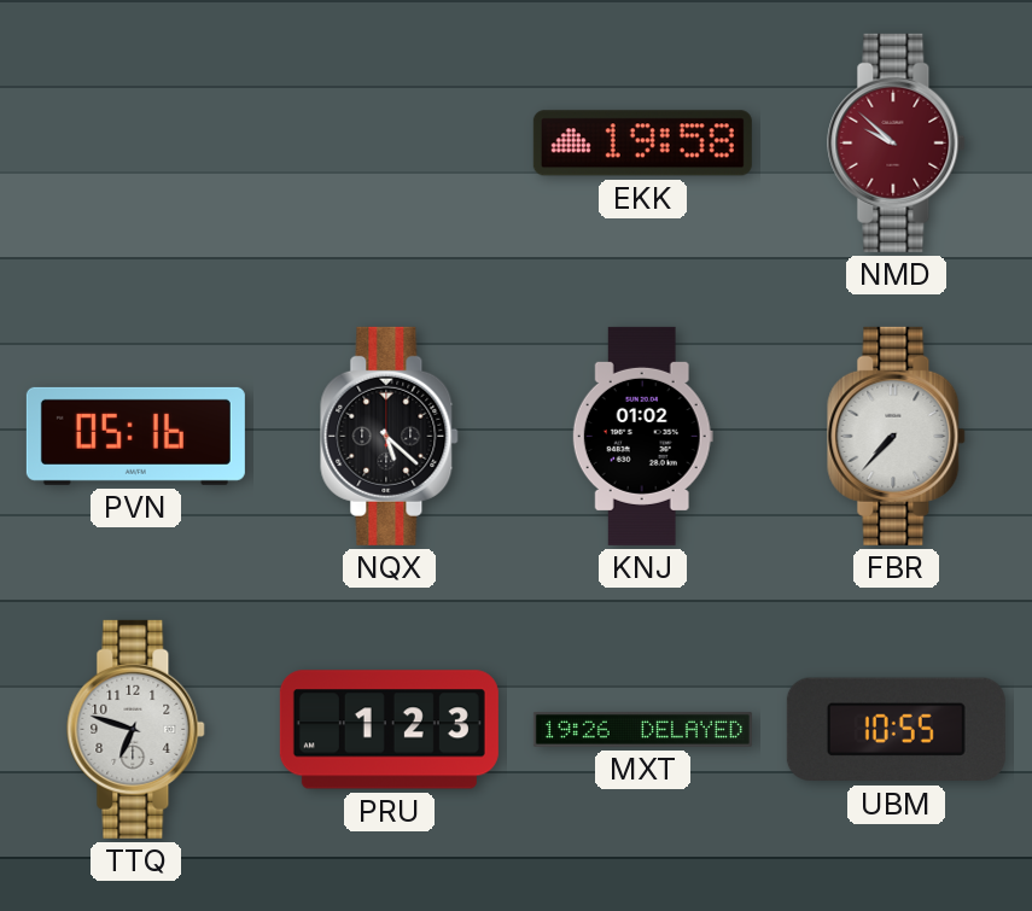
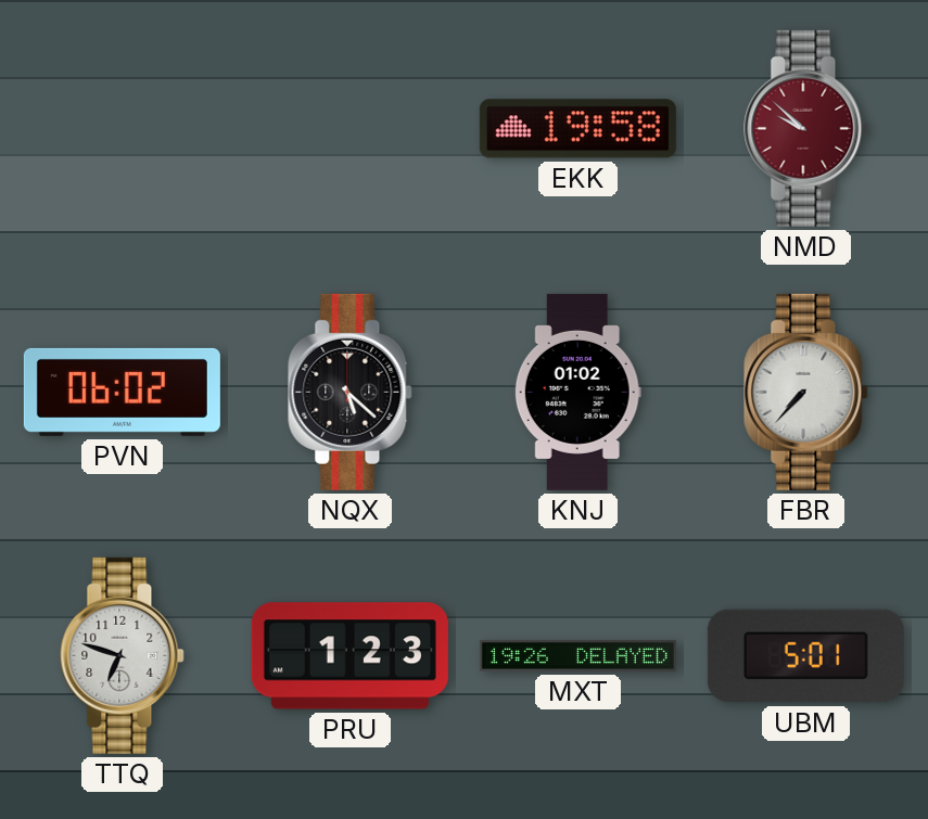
PVN: 05:16 -> 06:02
UBM: 10:55 -> 5:01
